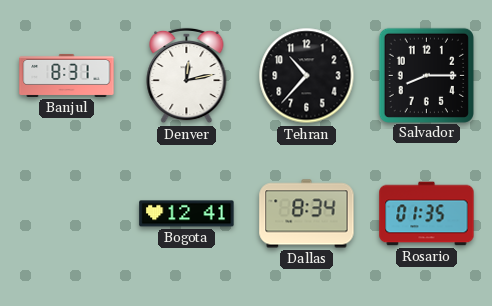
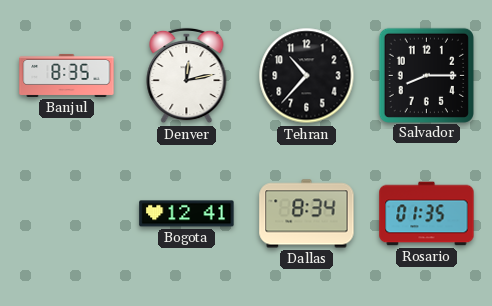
Banjul: 8:31 -> 8:35
